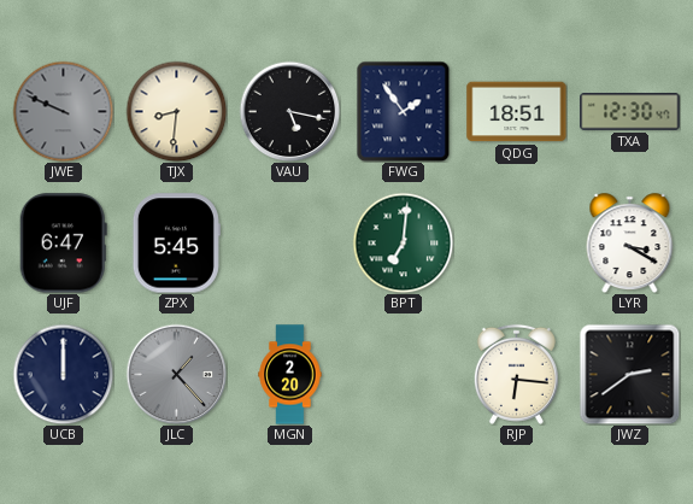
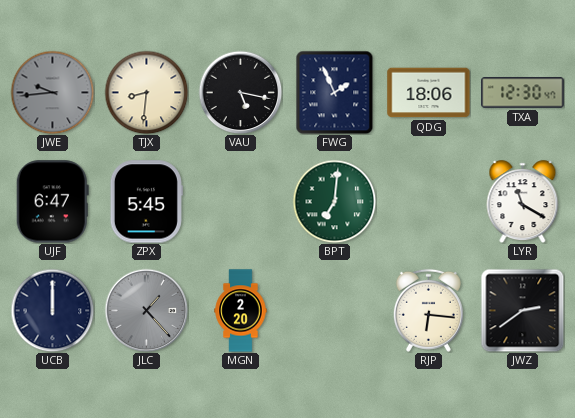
JWE: 9:49 -> 9:44
FWG: 1:54 -> 1:56
QDG: 18:51 -> 18:06
LYR: 3:20 -> 11:20
